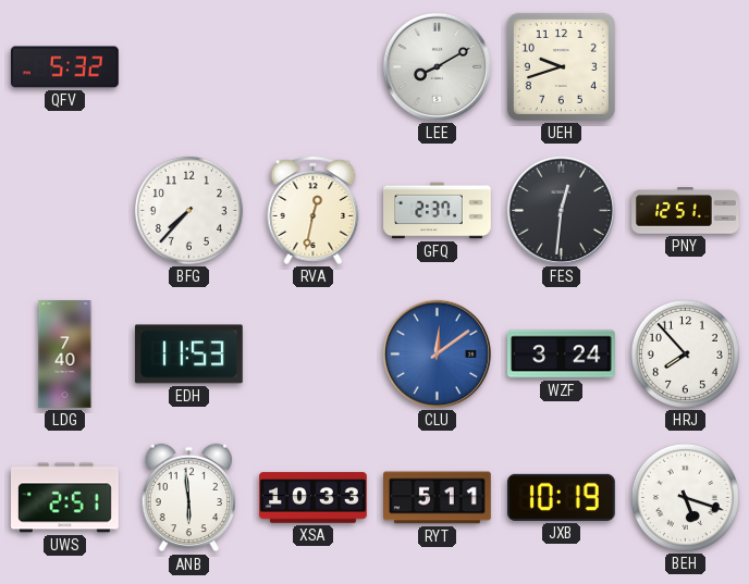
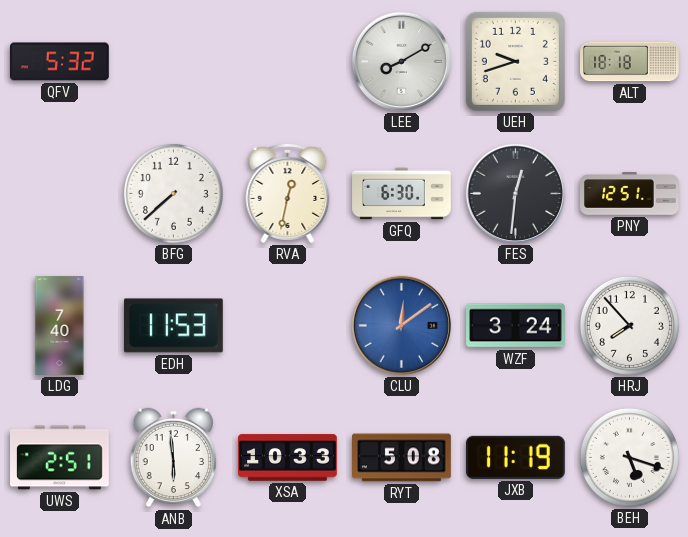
ALT: none -> 18:18
BFG: 7:37 -> 7:38
GFQ: 2:37 -> 6:30
RYT: 5:11 -> 5:08
JXB: 10:19 -> 11:19
